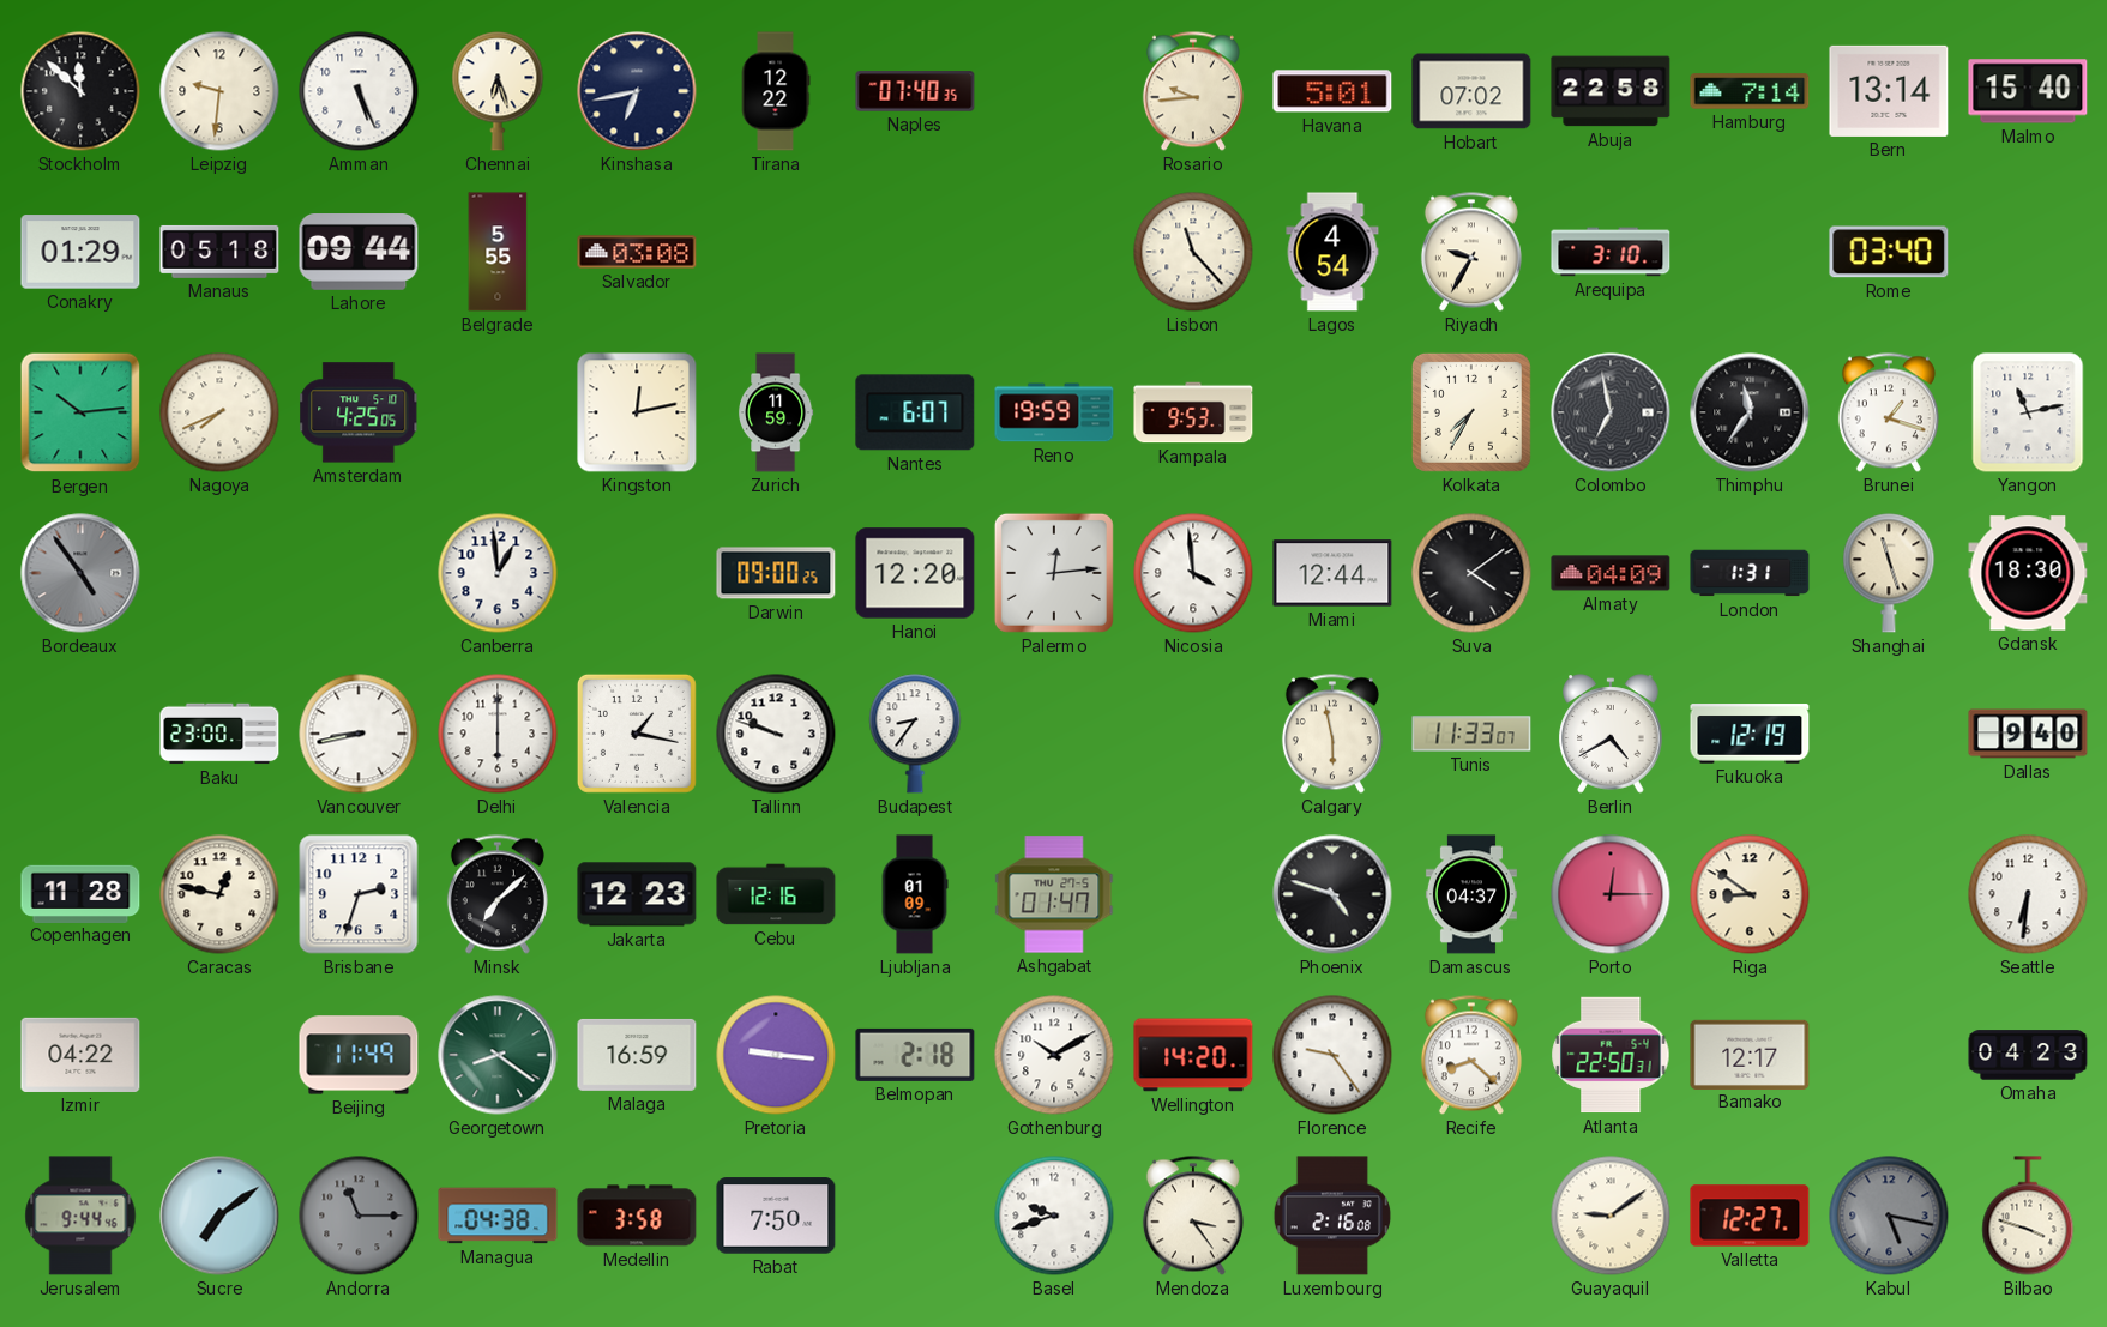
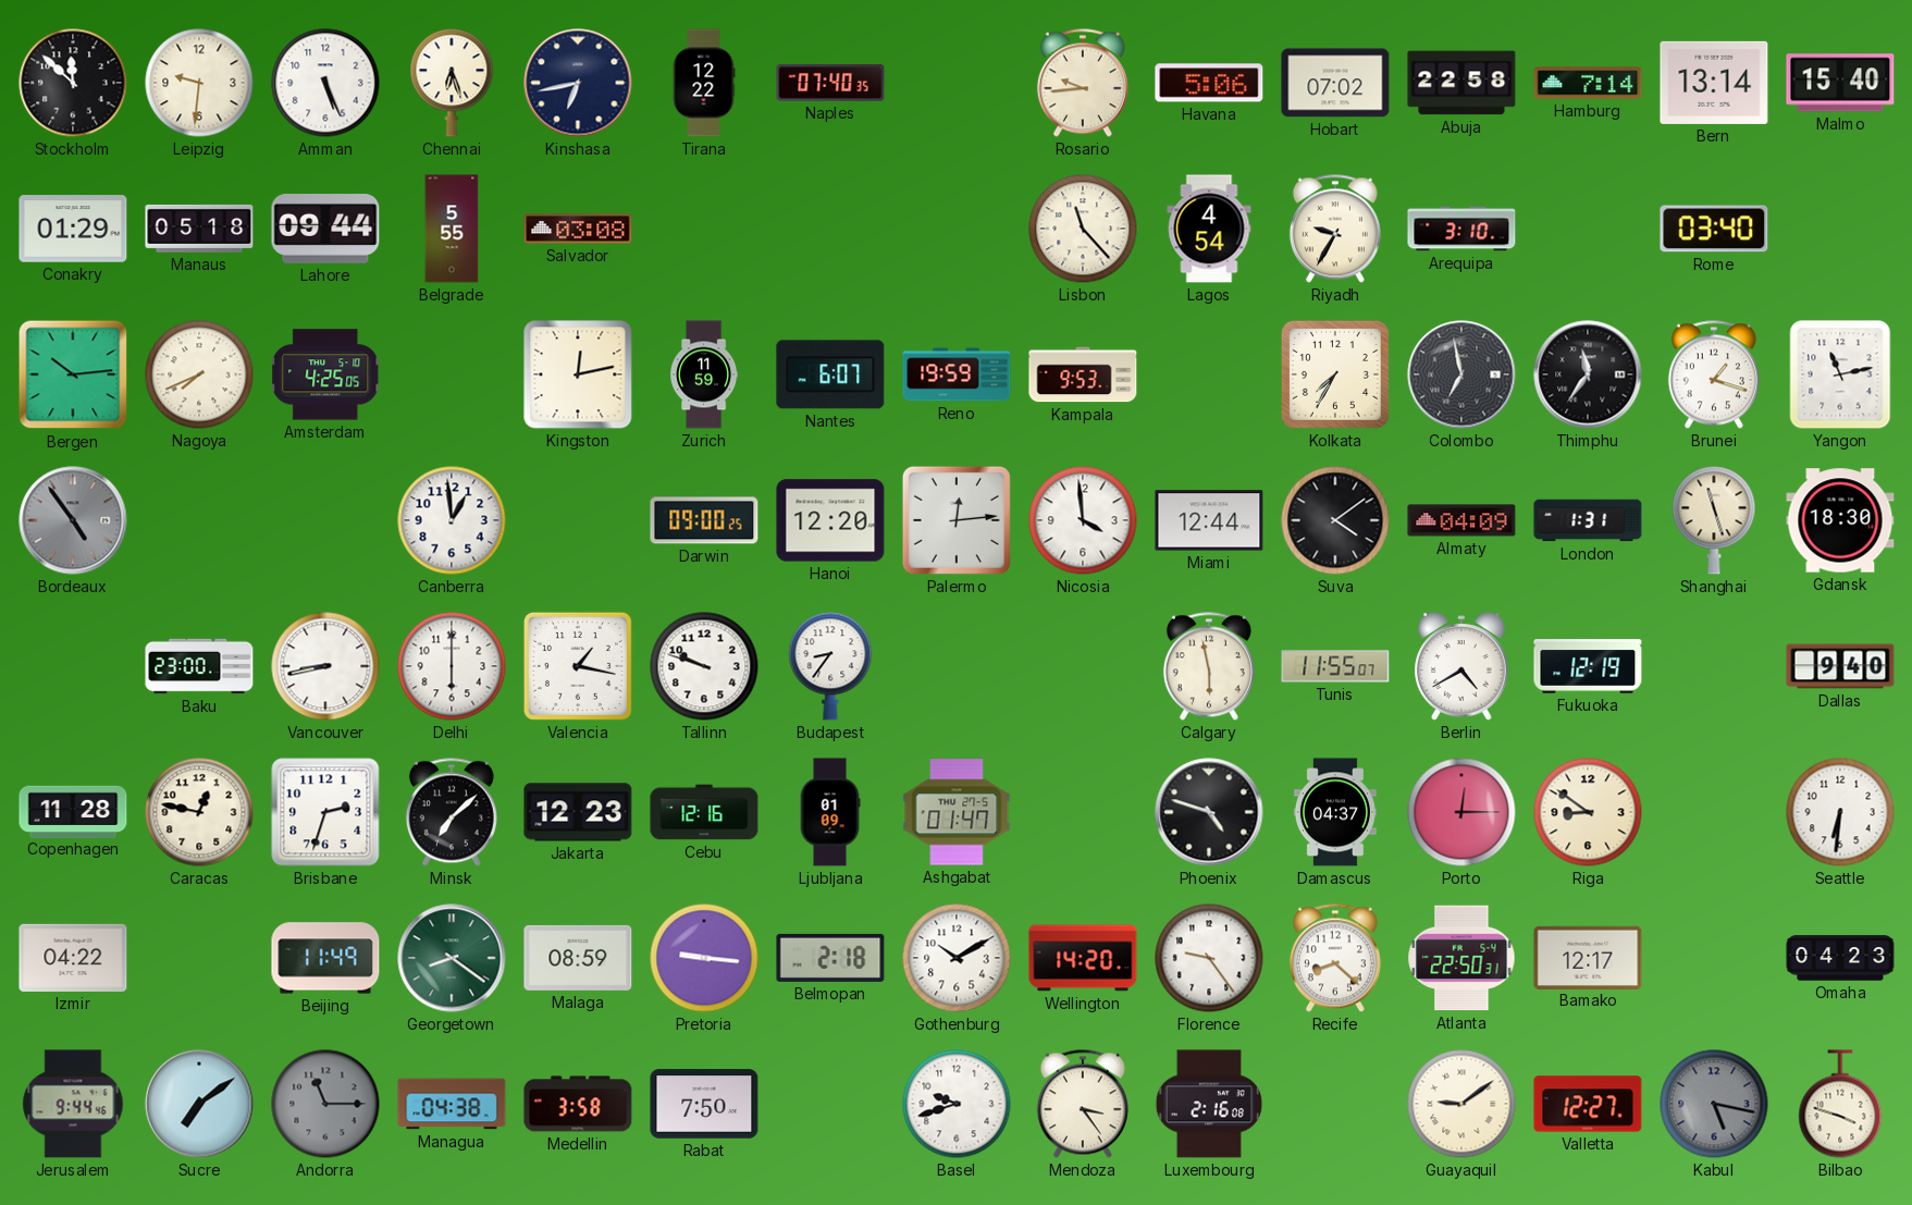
Havana: 5:01 -> 5:06
Tunis: 11:33 -> 11:55
Malaga: 16:59 -> 08:59
